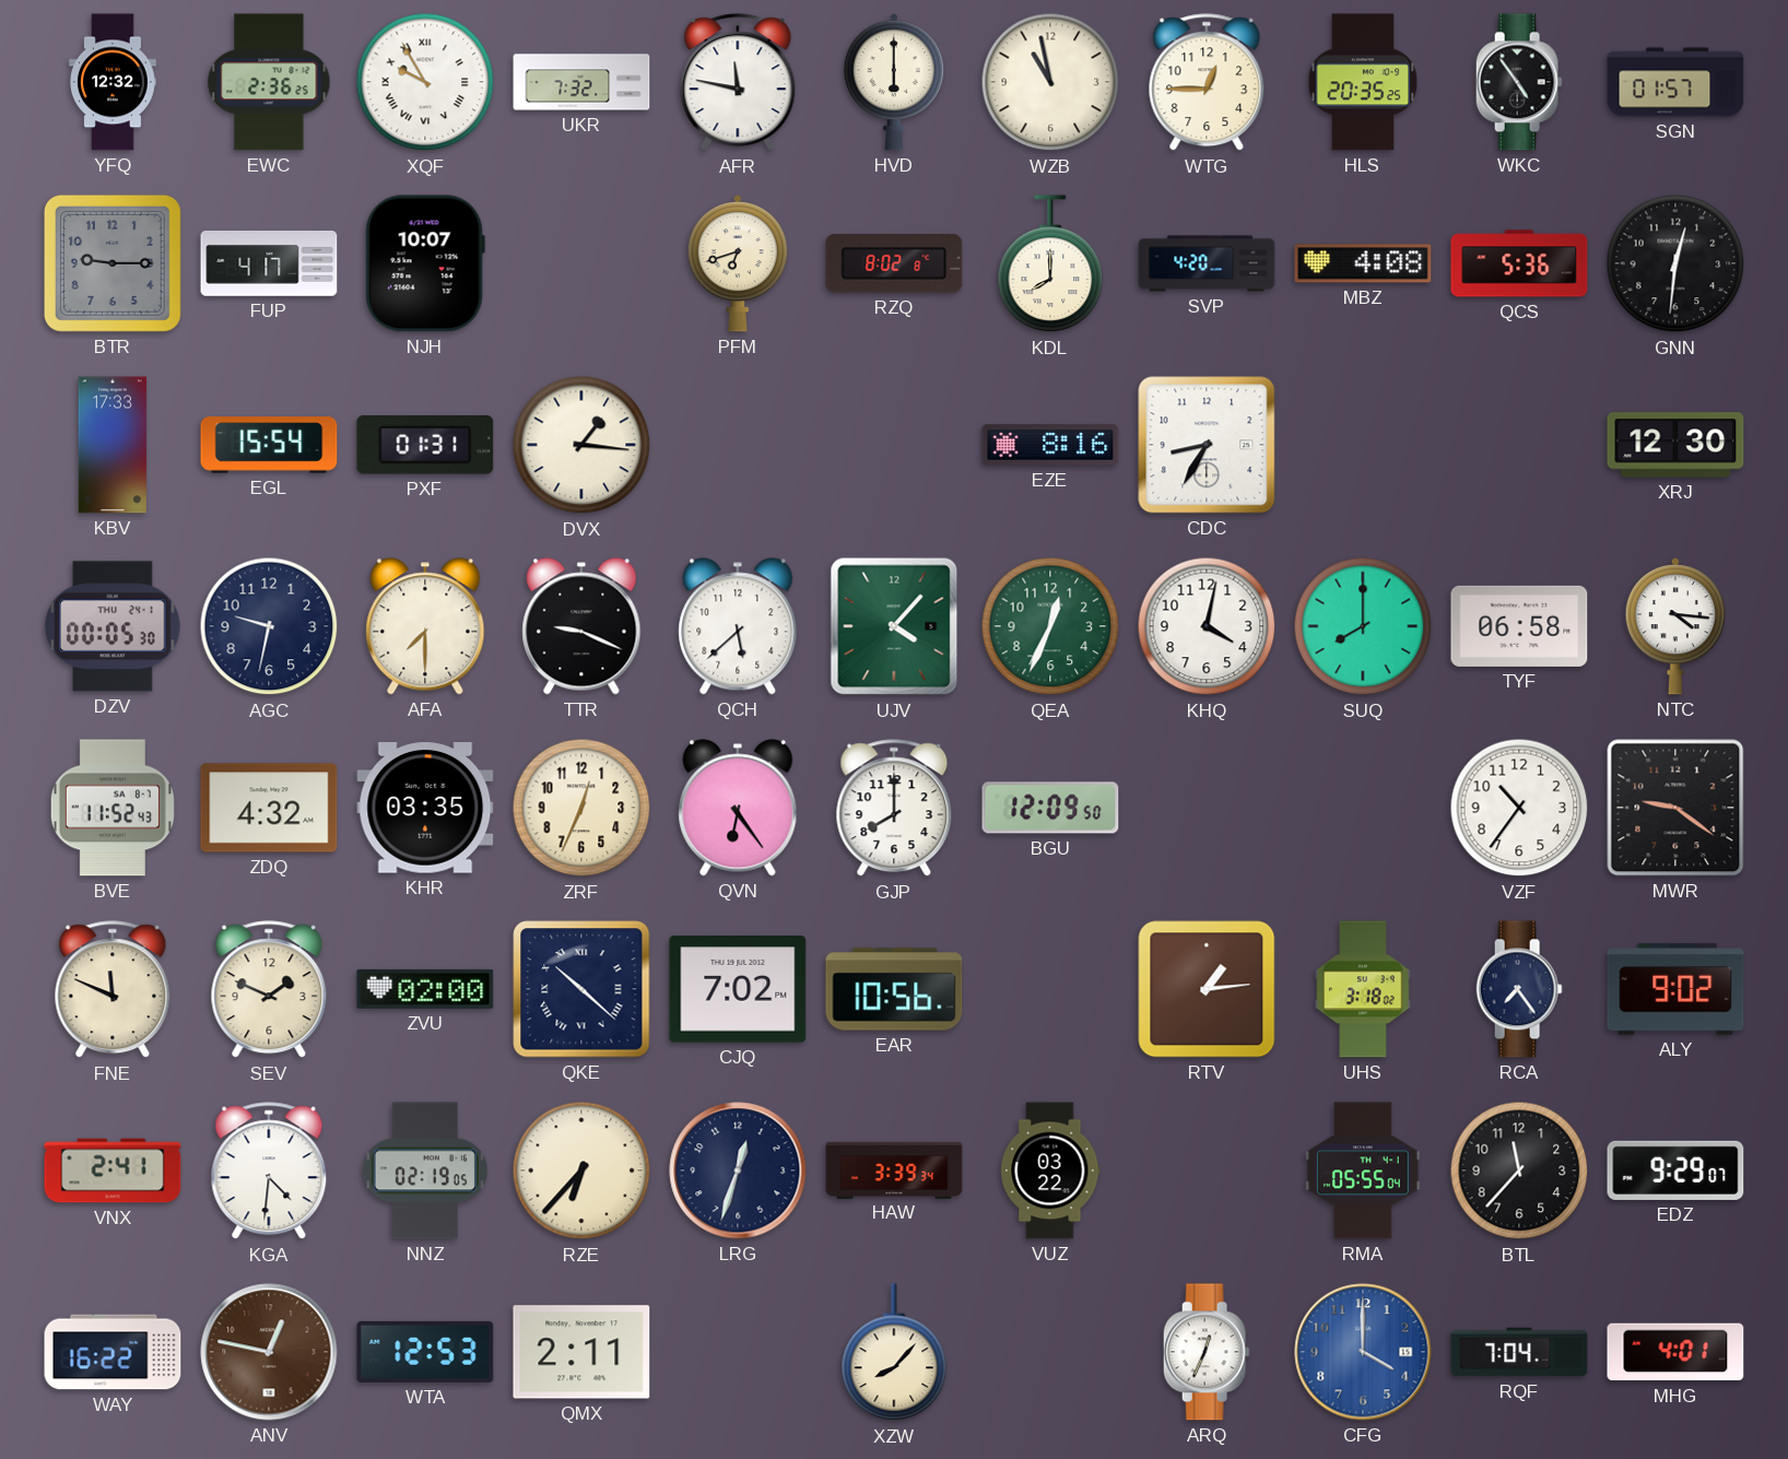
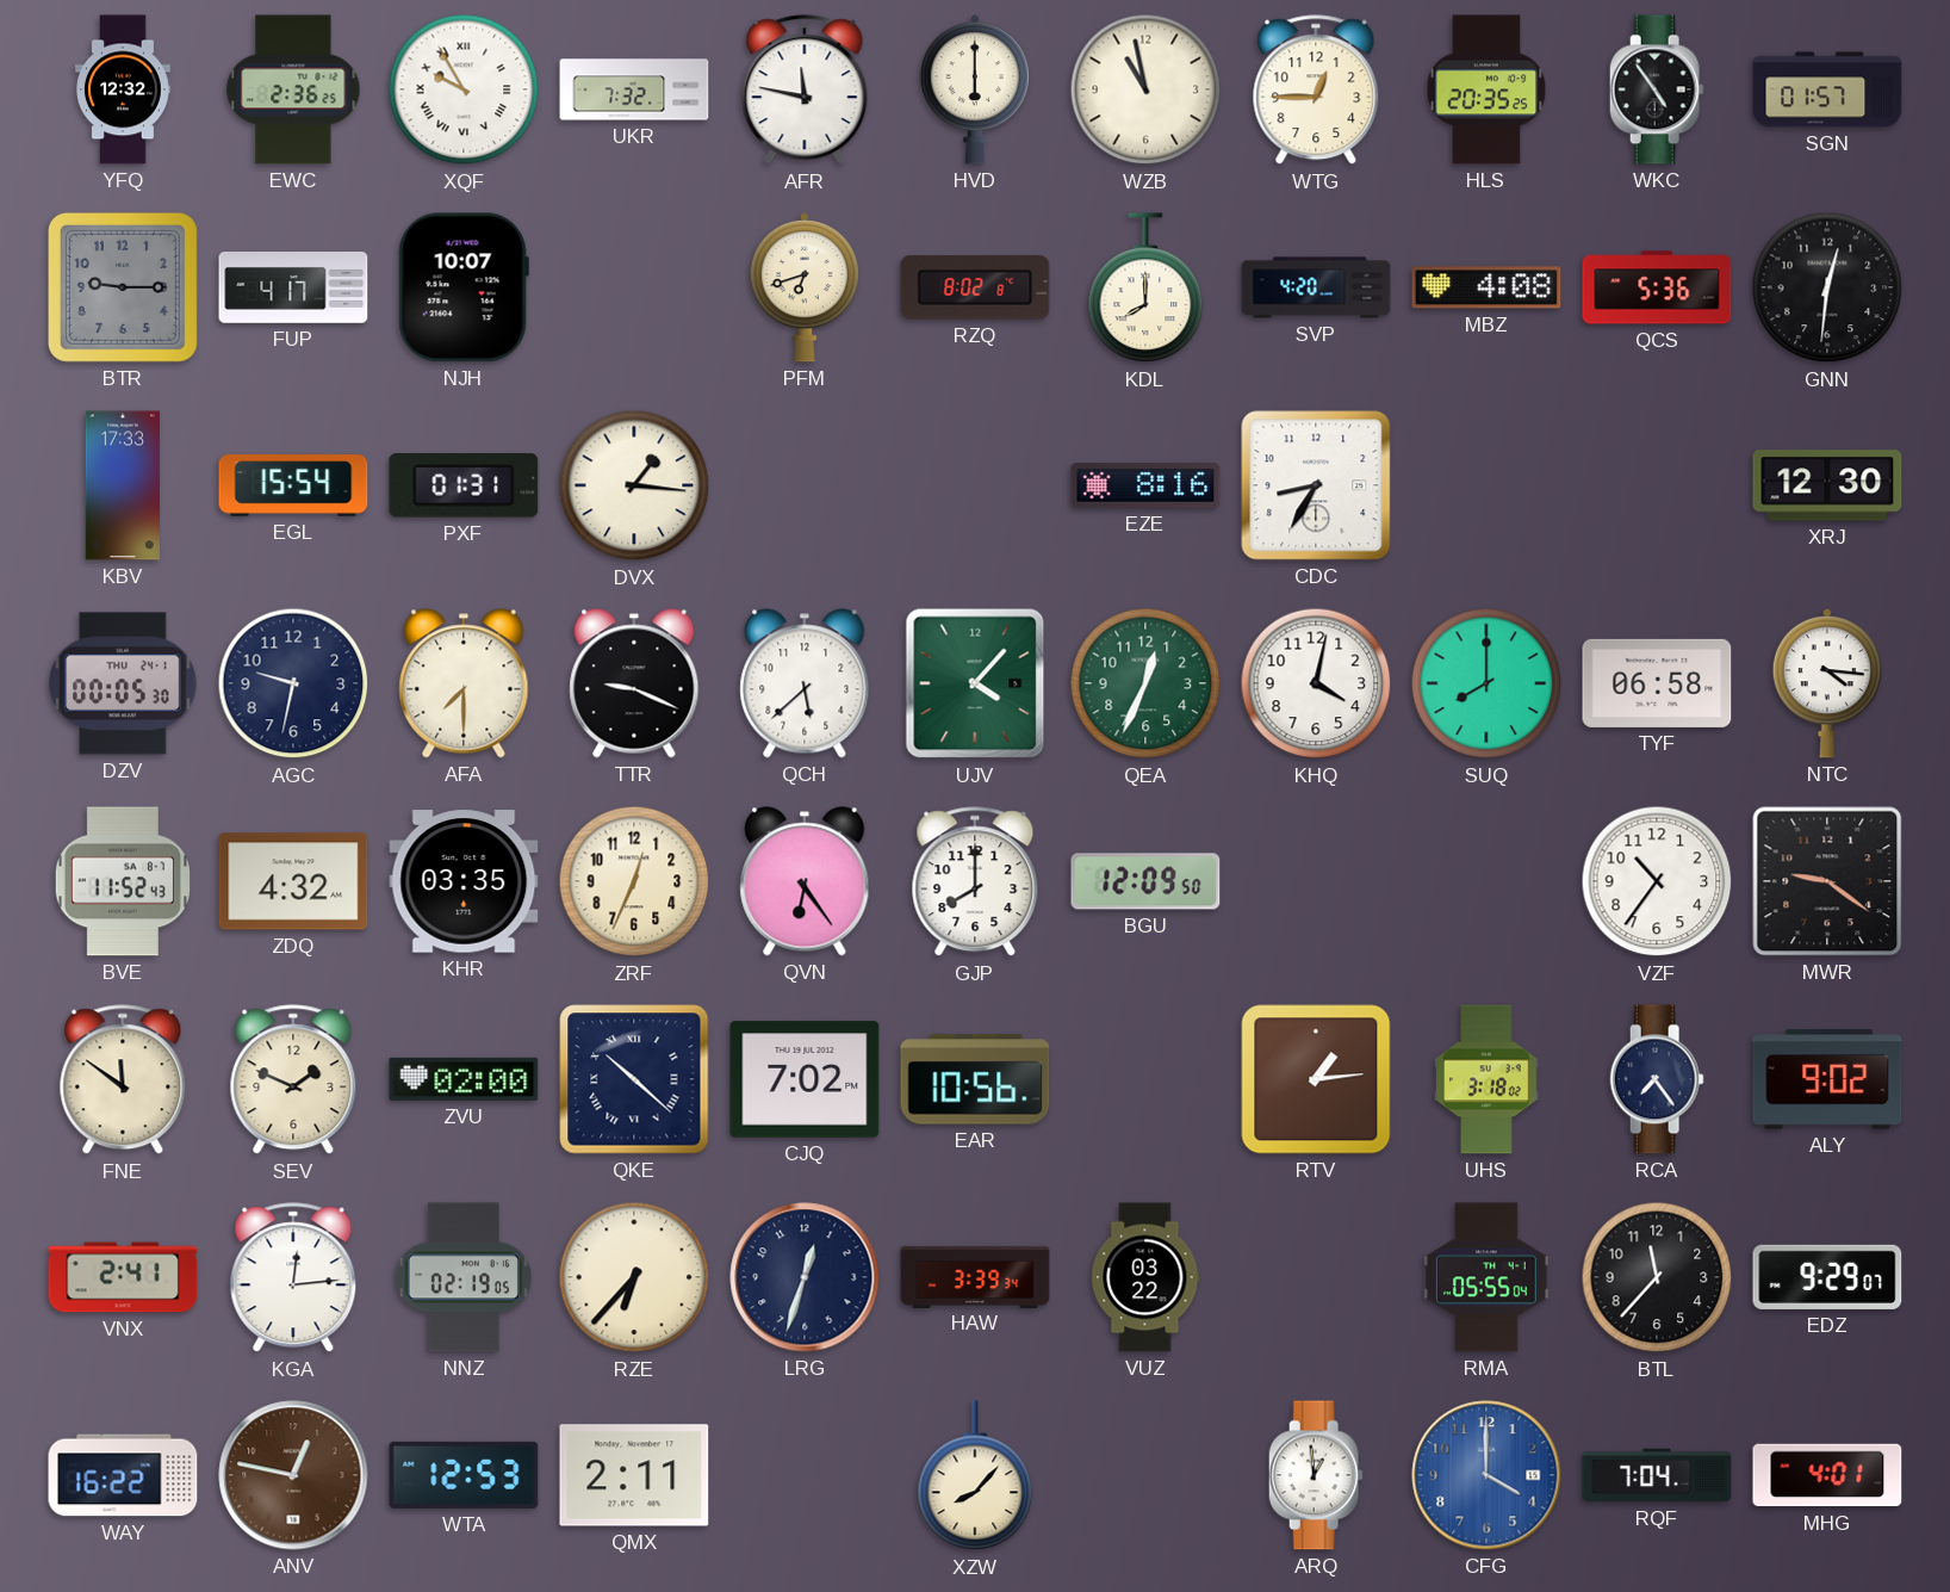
FNE: 11:49 -> 11:51
KGA: 4:31 -> 12:14
ARQ: 12:34 -> 12:59
